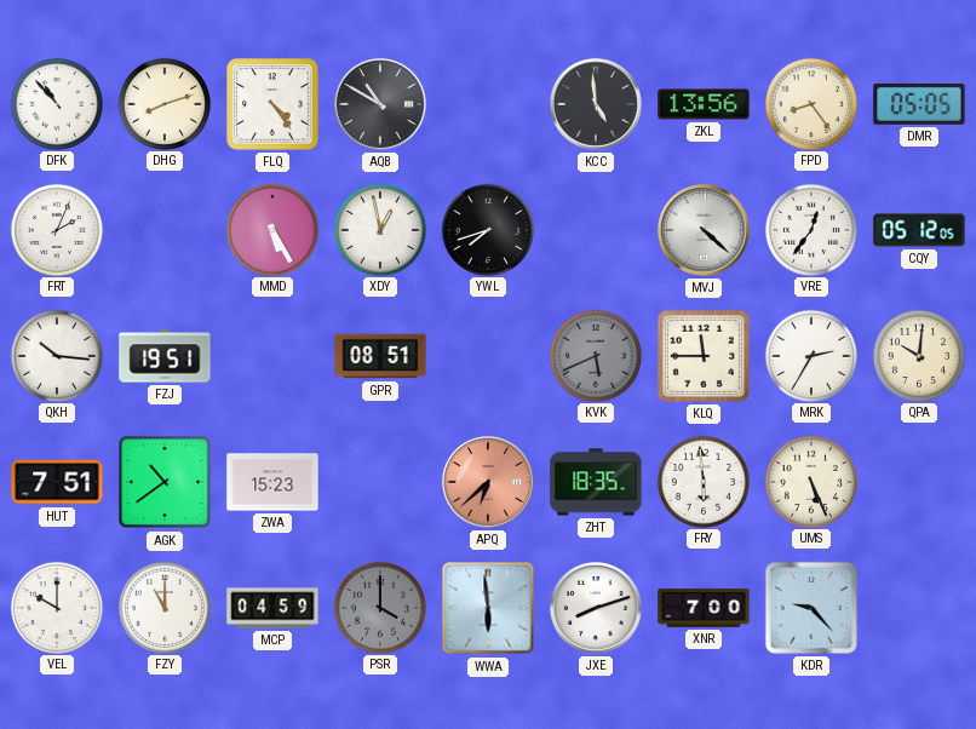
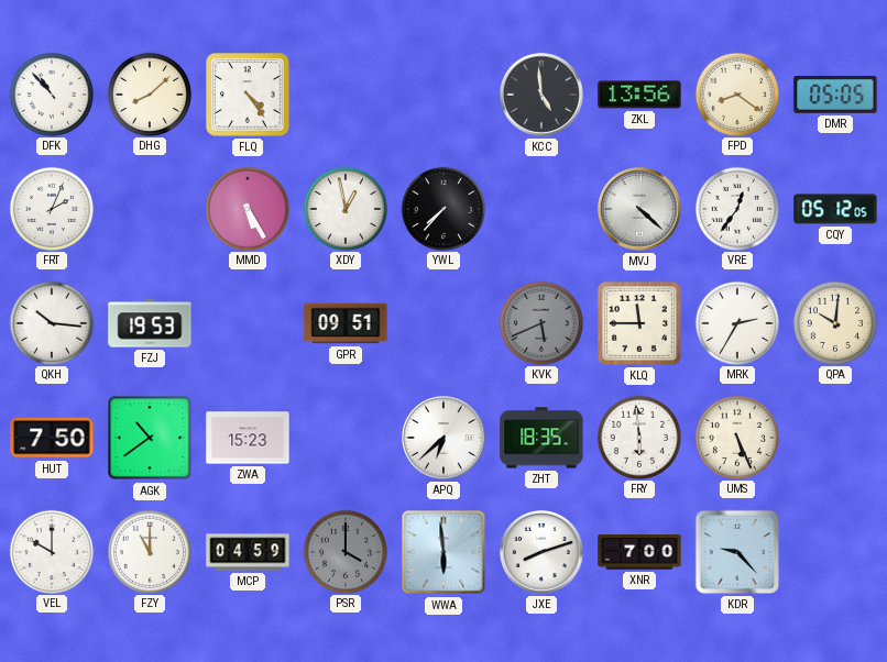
DHG: 8:12 -> 8:08
AQB: 10:50 -> none
FPD: 8:24 -> 8:21
YWL: 7:42 -> 7:37
FZJ: 19:51 -> 19:53
GPR: 08:51 -> 09:51
HUT: 7:51 -> 7:50
APQ dial: salmon -> white
